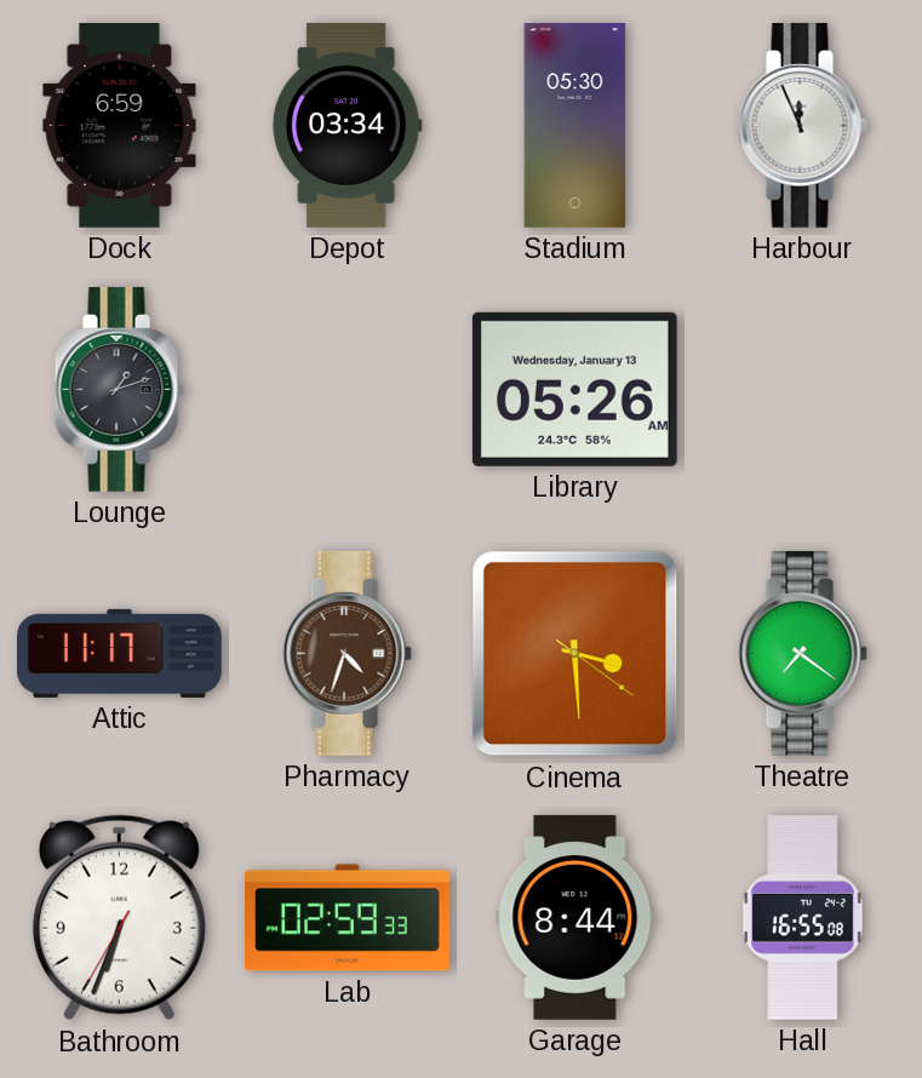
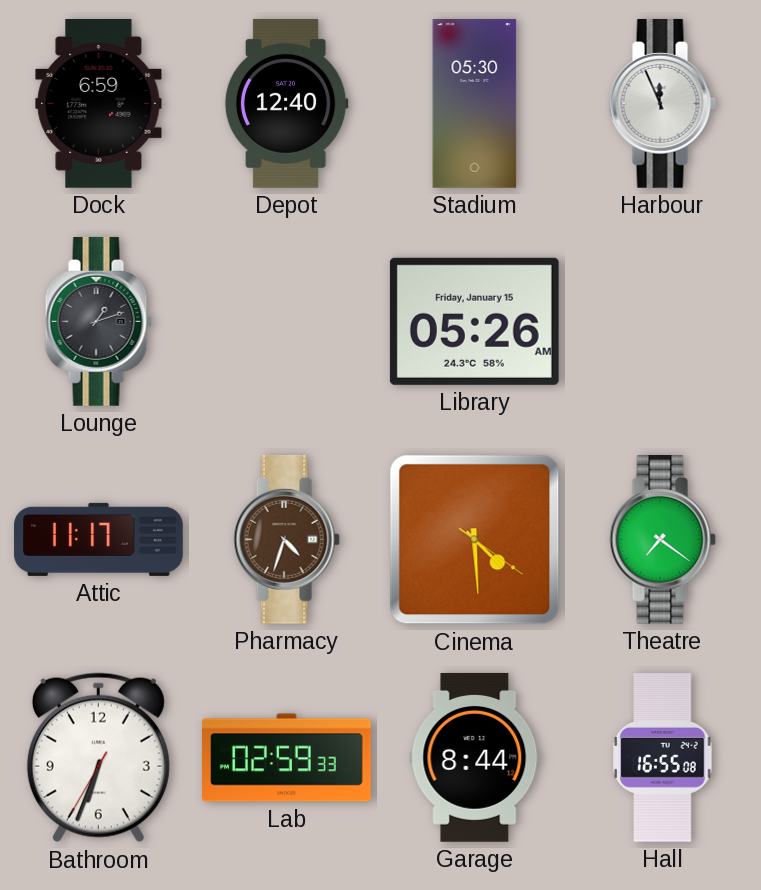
Depot: 03:34 -> 12:40
Library date: Wednesday, January 13 -> Friday, January 15
Cinema: 3:29 -> 4:29
